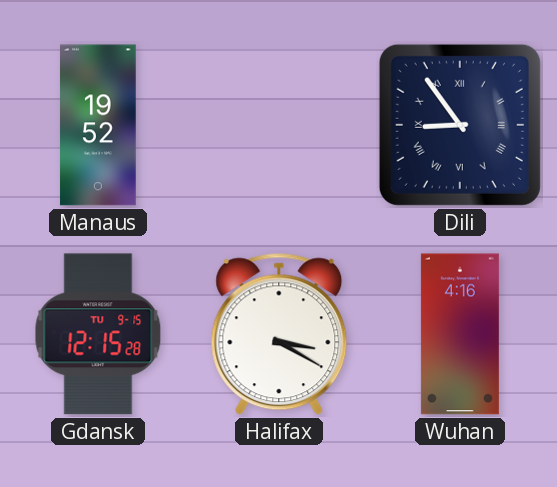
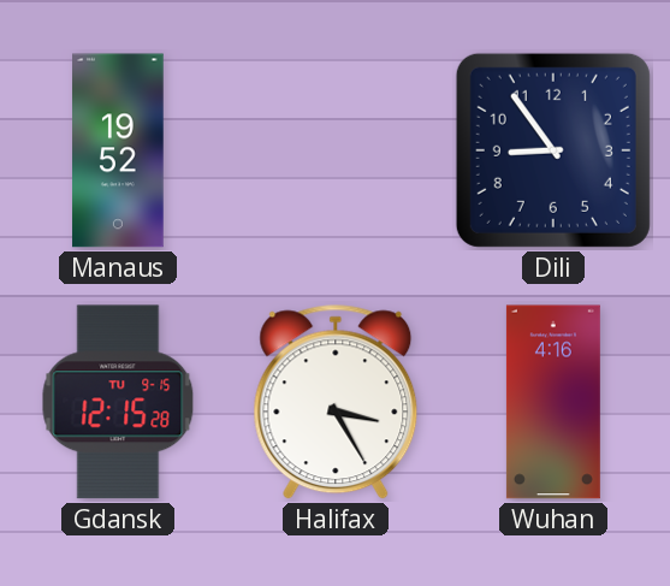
Dili numerals: Roman -> Arabic
Halifax: 3:20 -> 3:25
